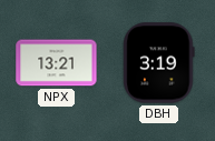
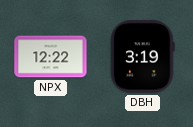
NPX: 13:21 -> 12:22
